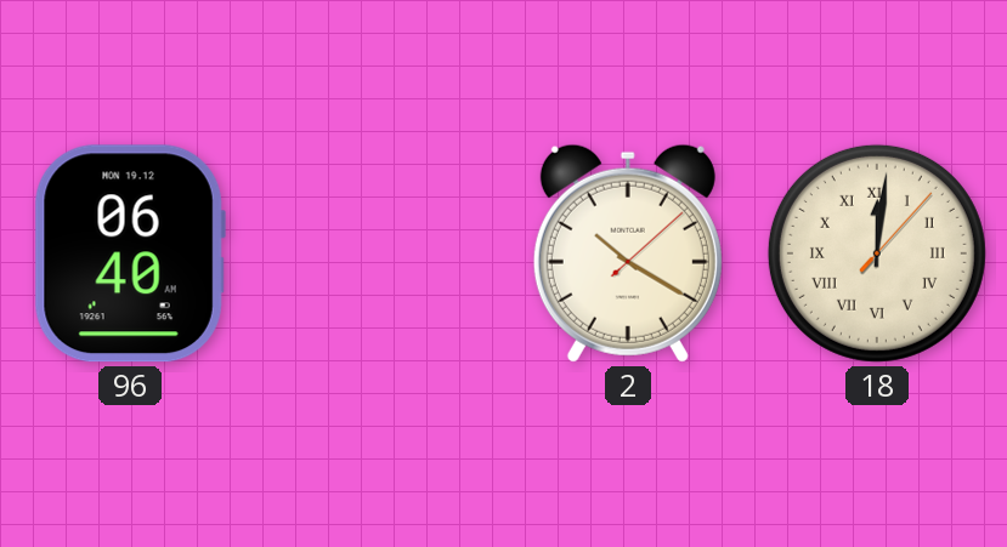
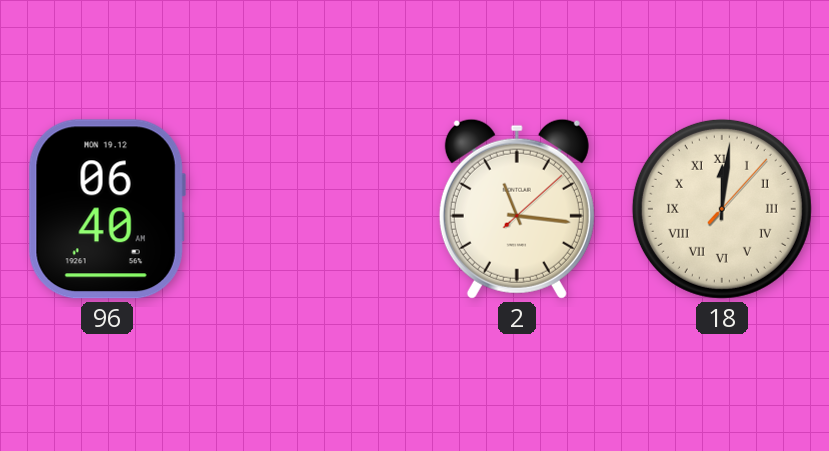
2: 10:20 -> 11:16
